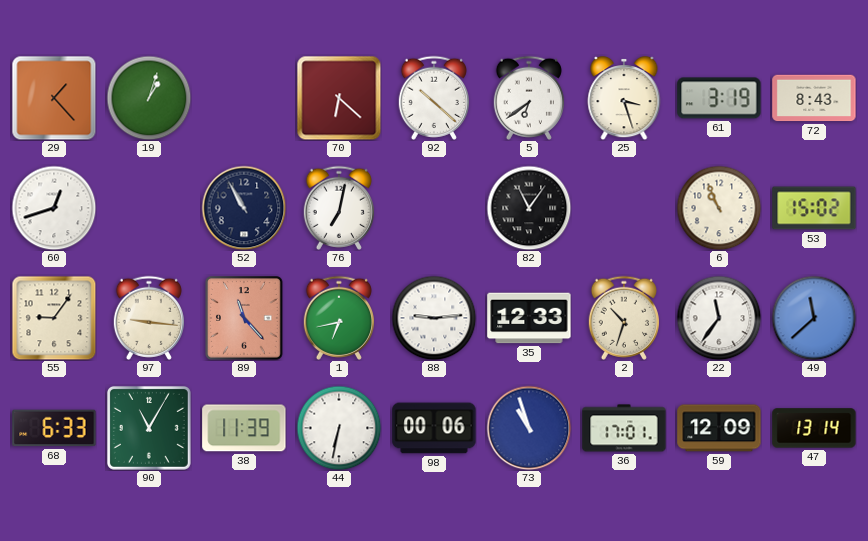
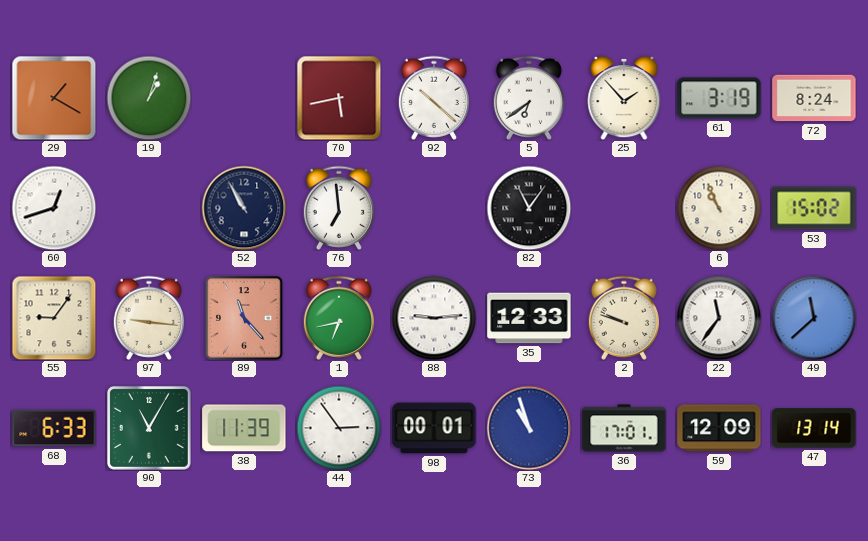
29: 1:23 -> 1:20
70: 6:22 -> 5:43
25: 3:27 -> 1:53
72: 8:43 -> 8:24
76: 7:02 -> 6:59
2: 10:33 -> 9:48
44: 6:32 -> 2:54
98: 00:06 -> 00:01
